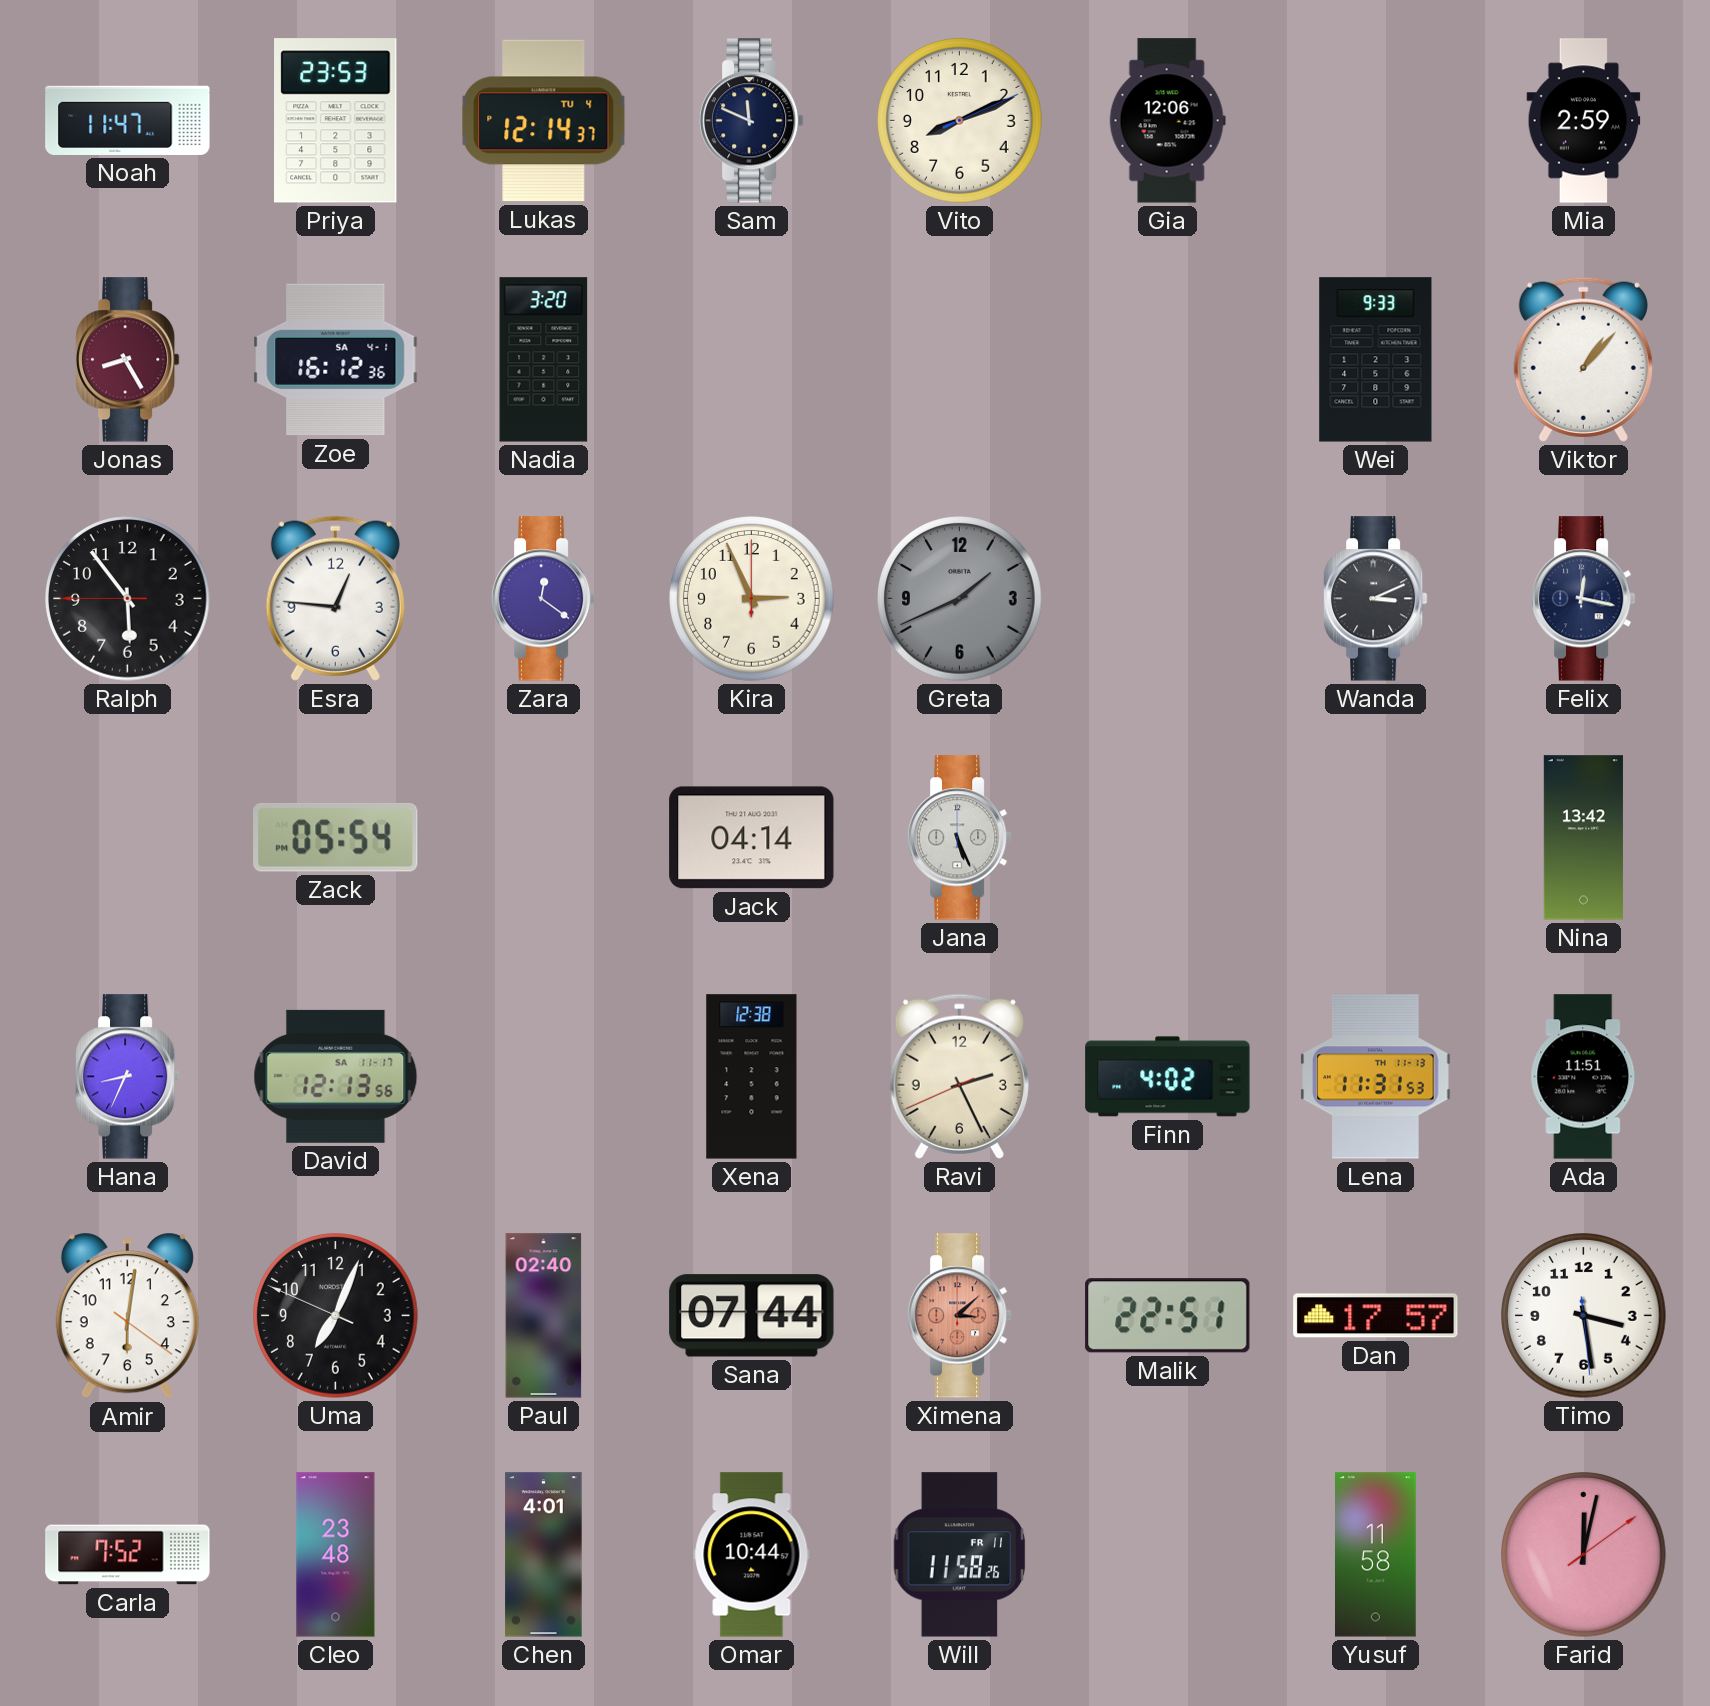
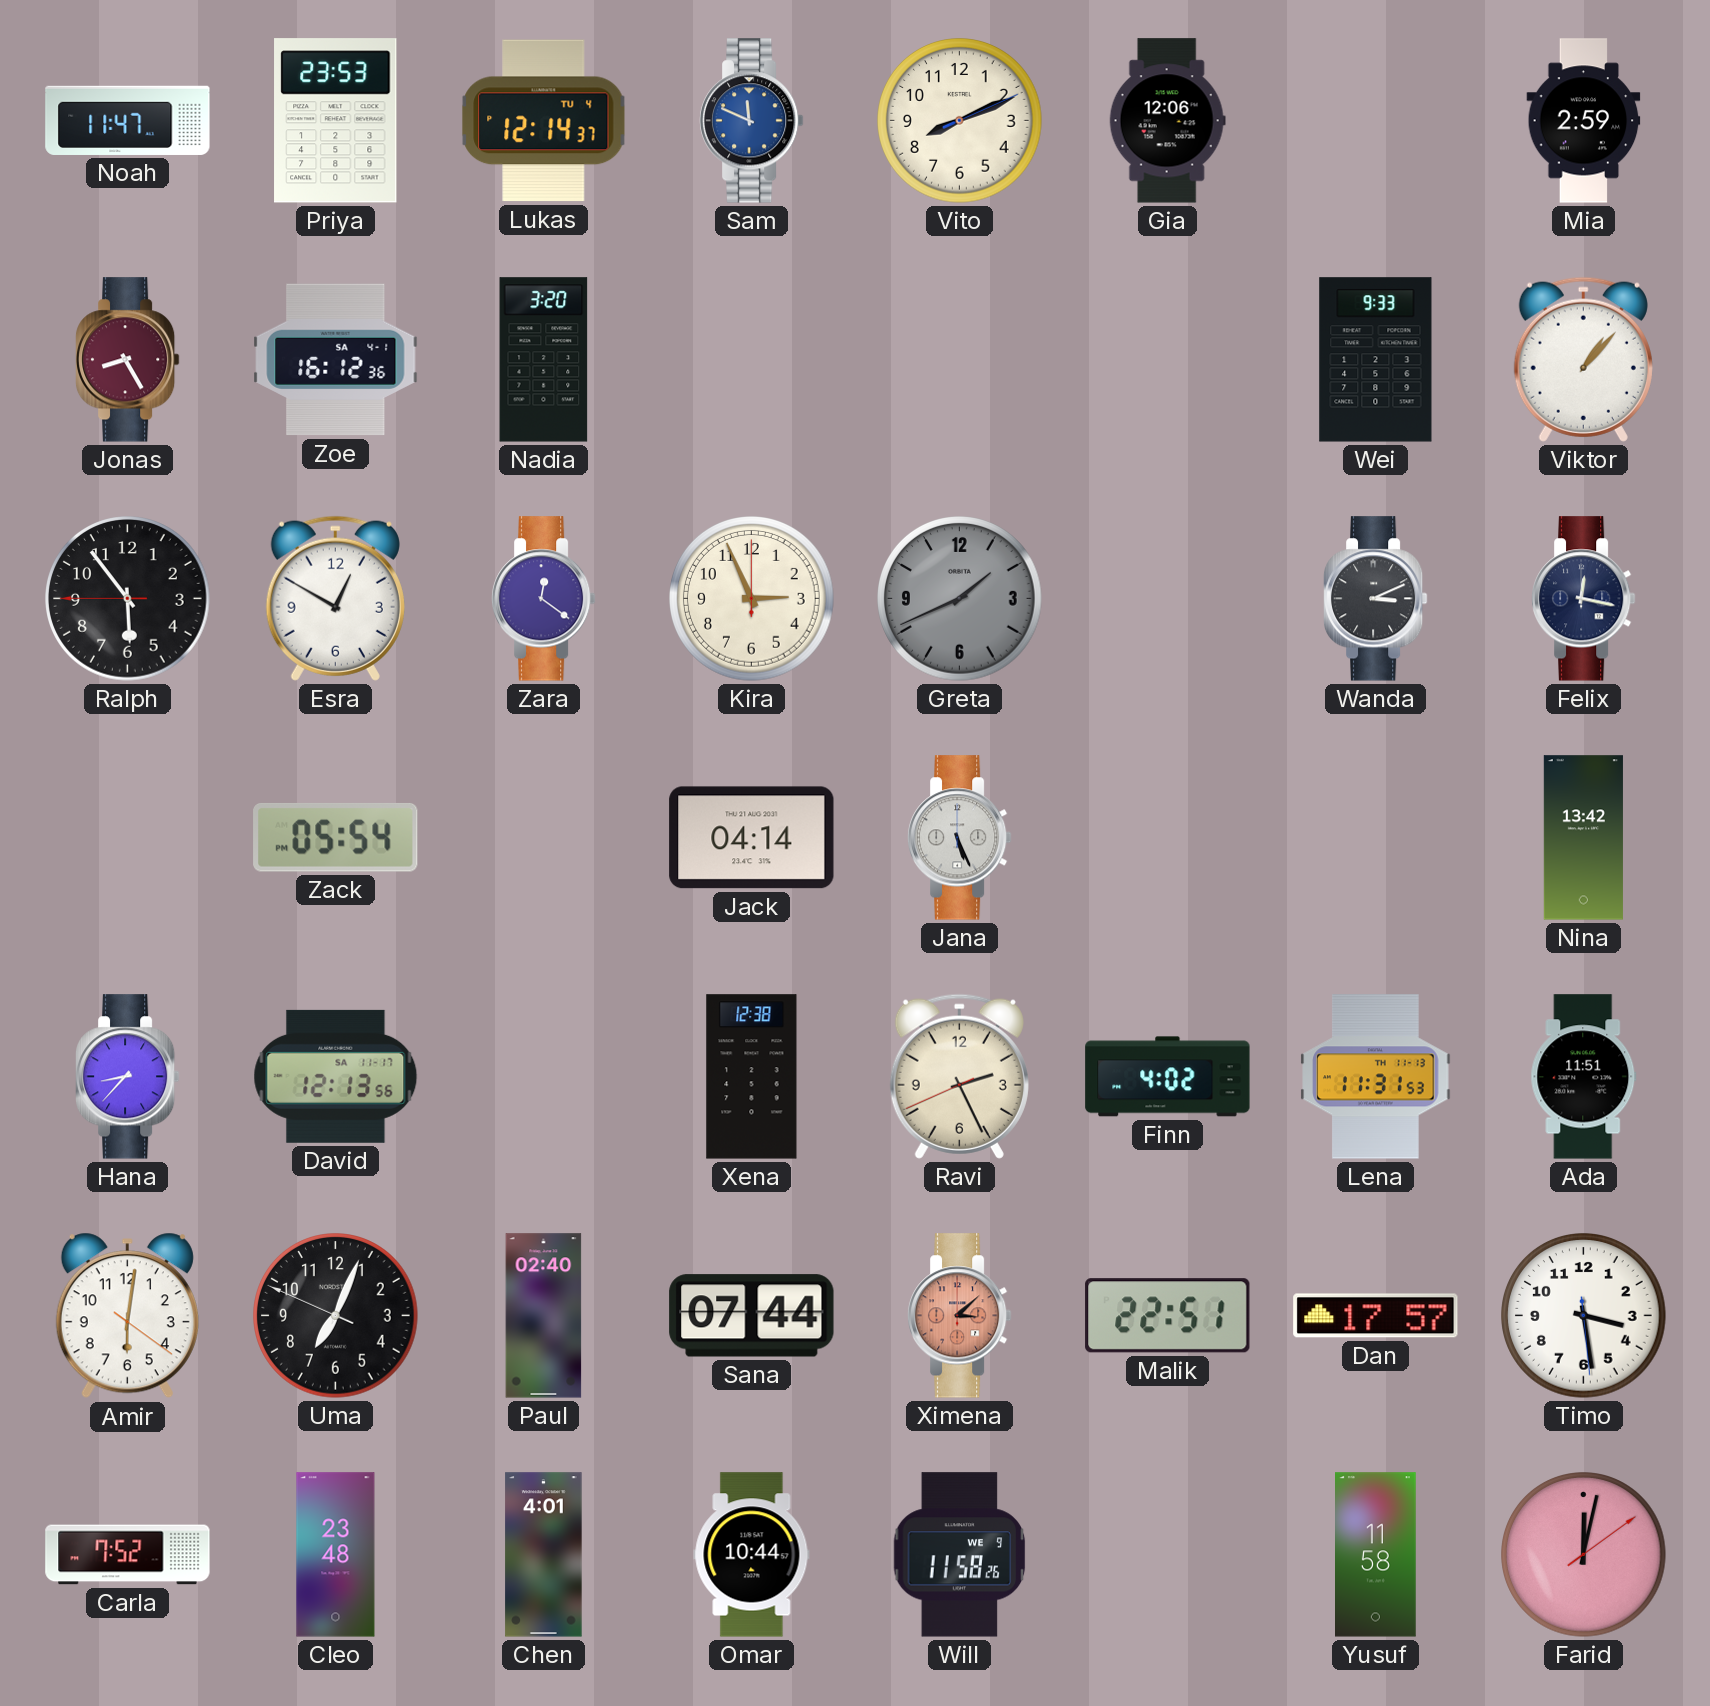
Sam dial: navy -> blue
Esra: 12:46 -> 12:50
Hana: 8:34 -> 8:37
Will date: FR 11 -> WE 9
